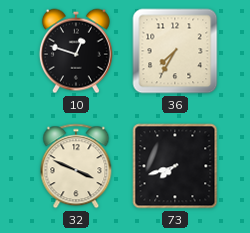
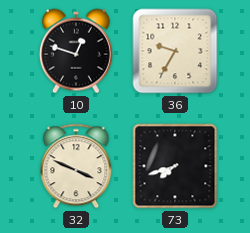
36: 7:35 -> 9:35
